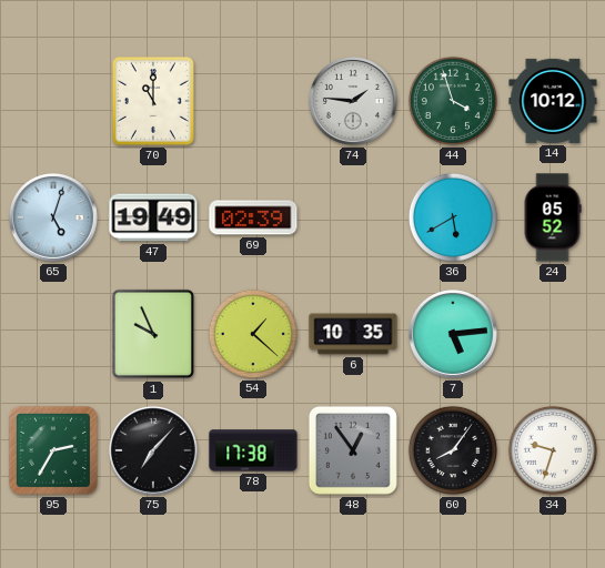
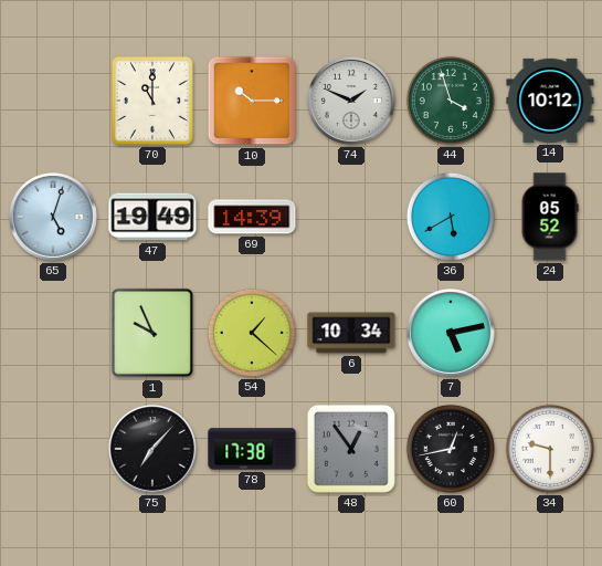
10: none -> 10:15
74: 1:46 -> 1:49
69: 02:39 -> 14:39
6: 10:35 -> 10:34
7: 5:14 -> 5:13
95: 2:35 -> none
60: 8:06 -> 12:43
34: 9:33 -> 9:30
